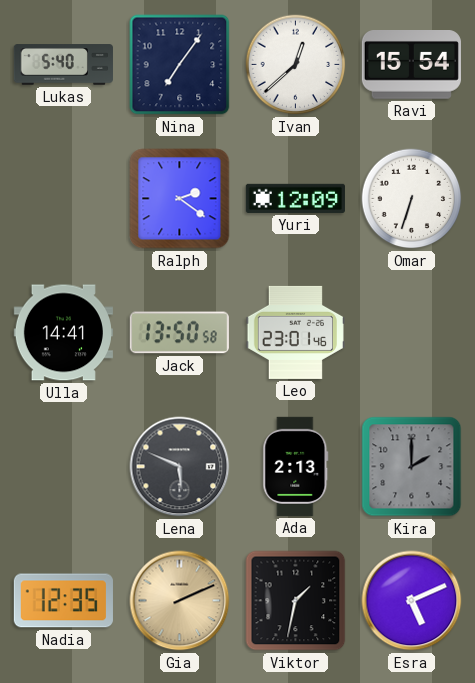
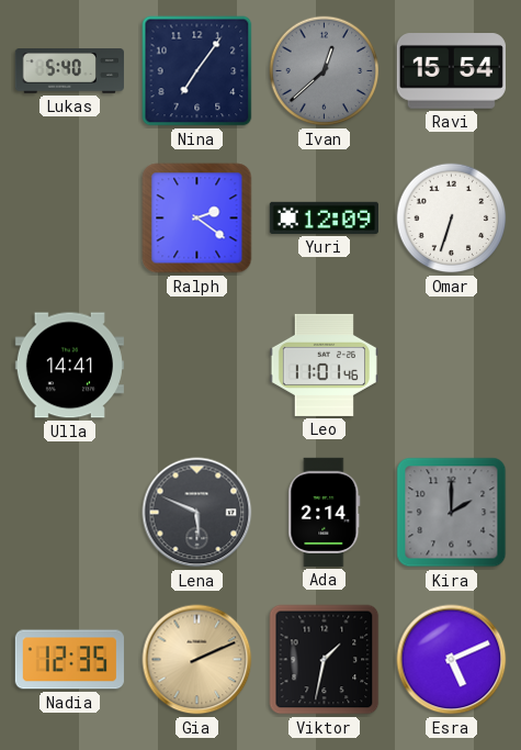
Ivan dial: white -> grey
Jack: 13:50 -> none
Leo: 23:01 -> 11:01
Ada: 2:13 -> 2:14
